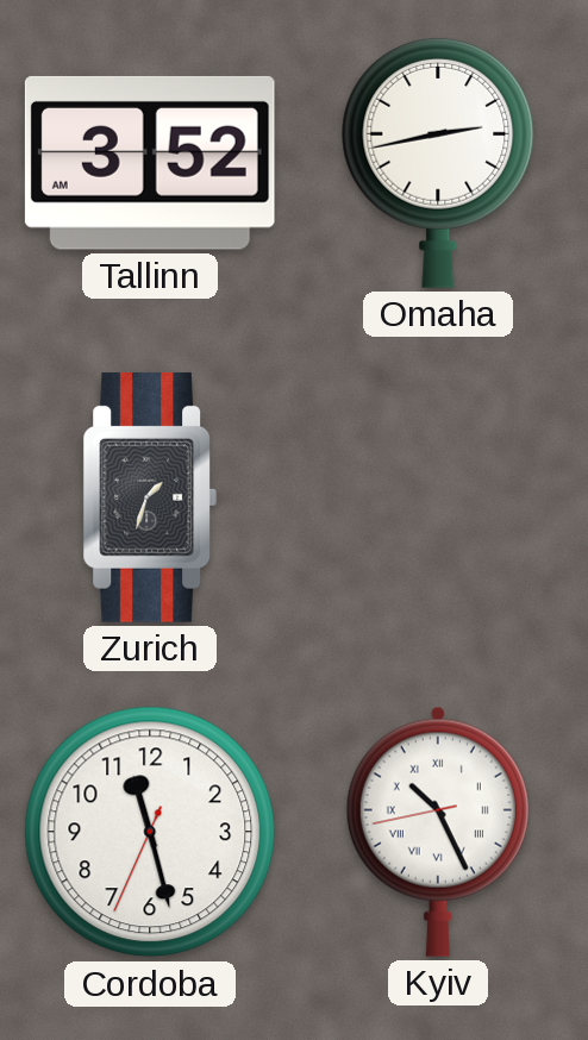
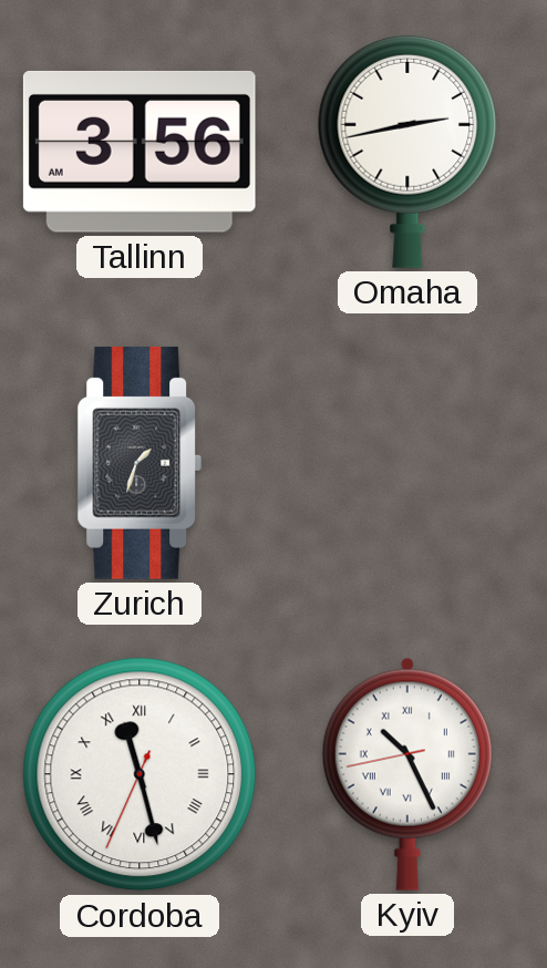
Tallinn: 3:52 -> 3:56
Cordoba numerals: Arabic -> Roman
